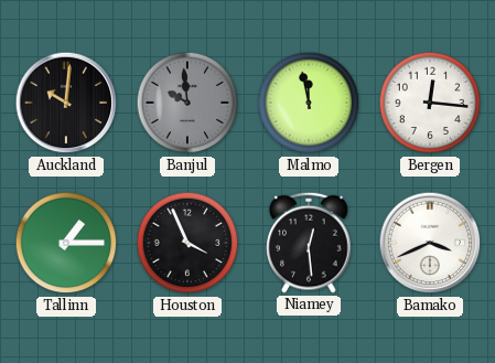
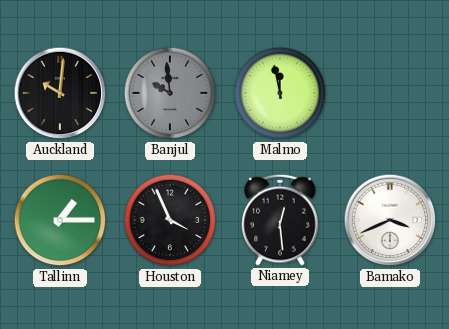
Bergen: 12:16 -> none
